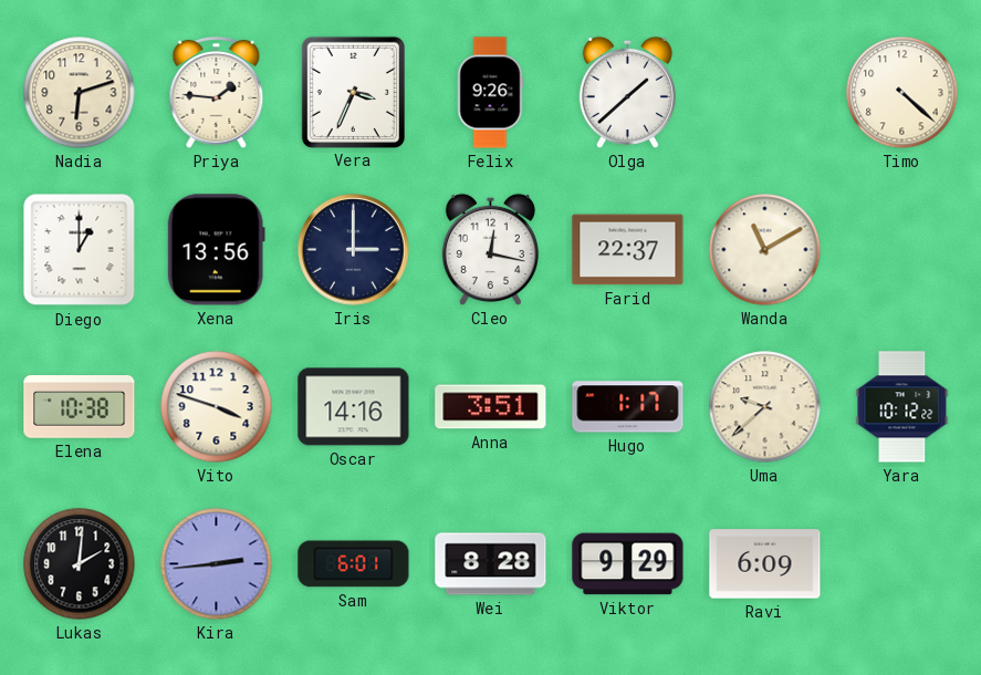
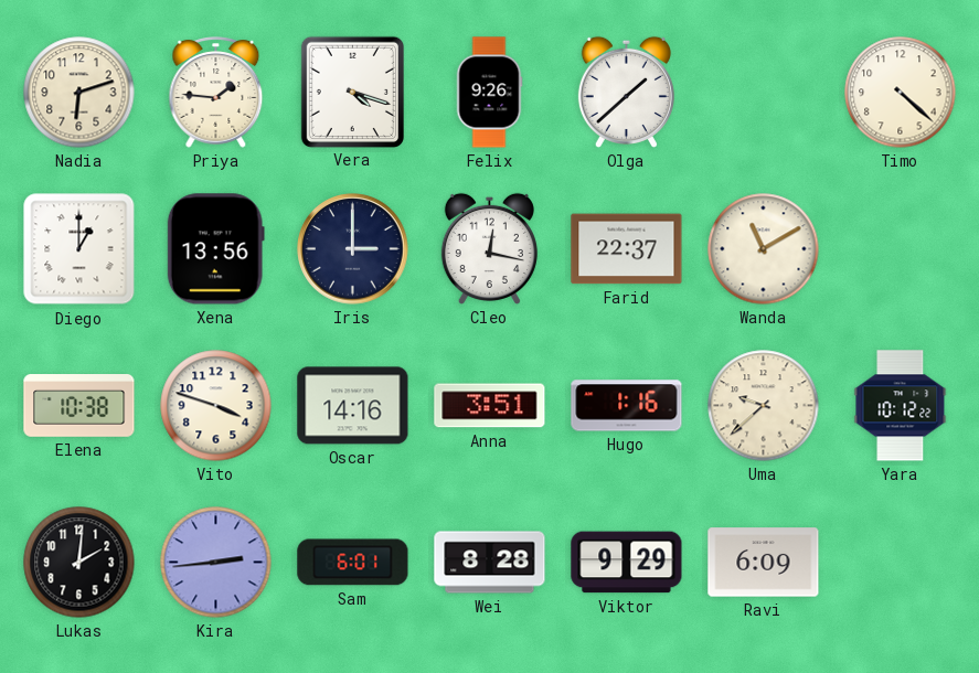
Vera: 3:34 -> 4:18
Hugo: 1:17 -> 1:16
